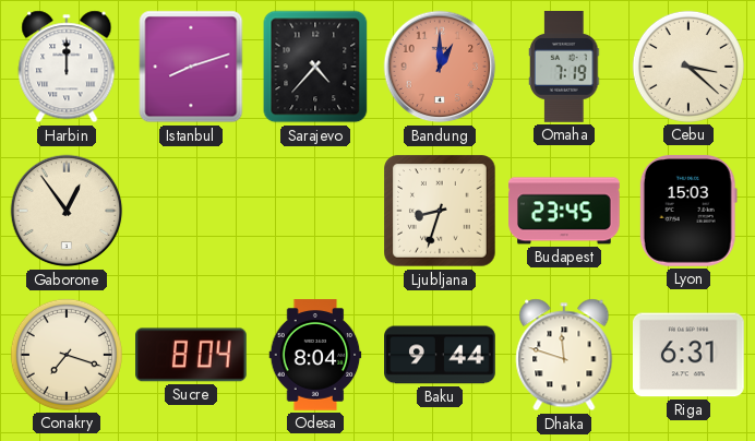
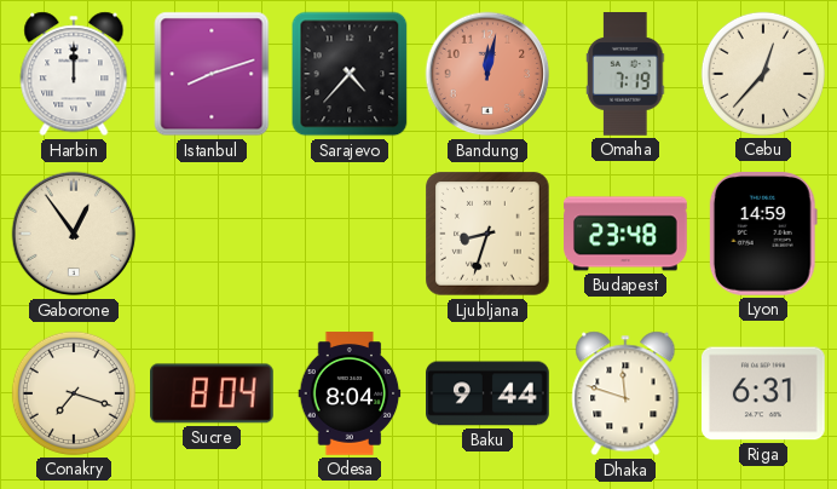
Bandung: 1:00 -> 12:02
Cebu: 3:22 -> 12:37
Budapest: 23:45 -> 23:48
Lyon: 15:03 -> 14:59
